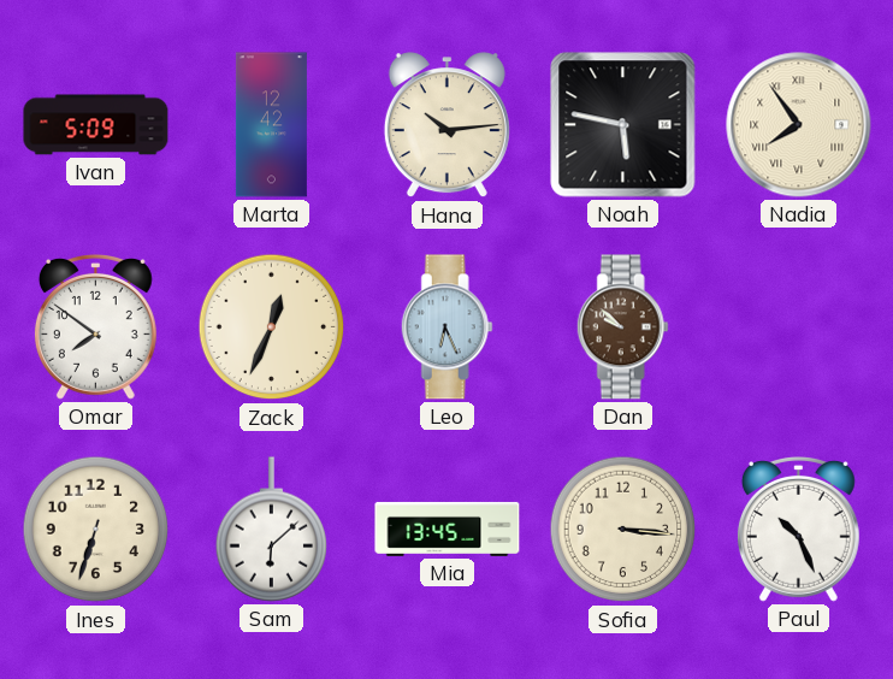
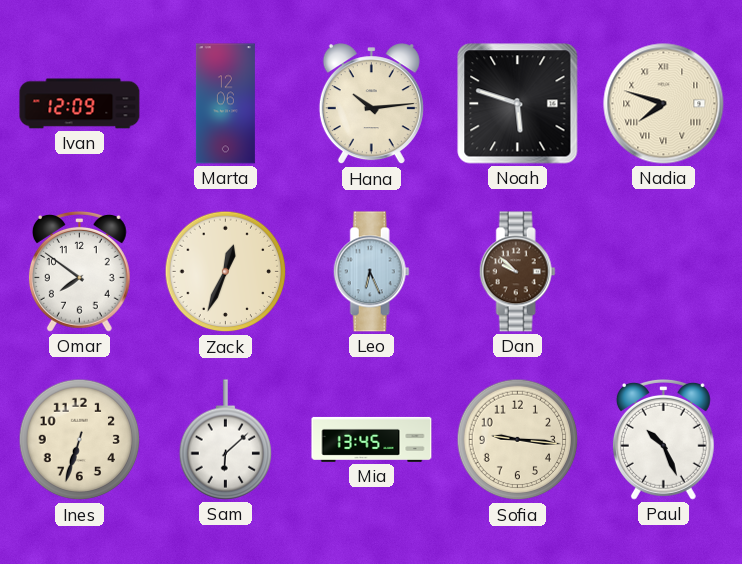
Ivan: 5:09 -> 12:09
Marta: 12:42 -> 12:06
Noah: 5:47 -> 5:48
Nadia: 7:54 -> 7:48
Sofia: 3:16 -> 9:16
